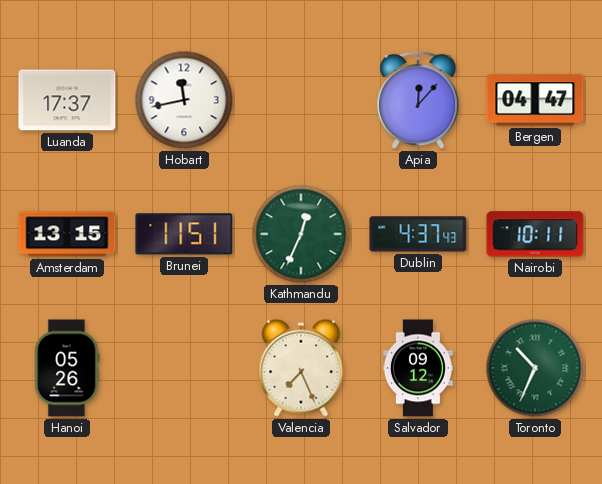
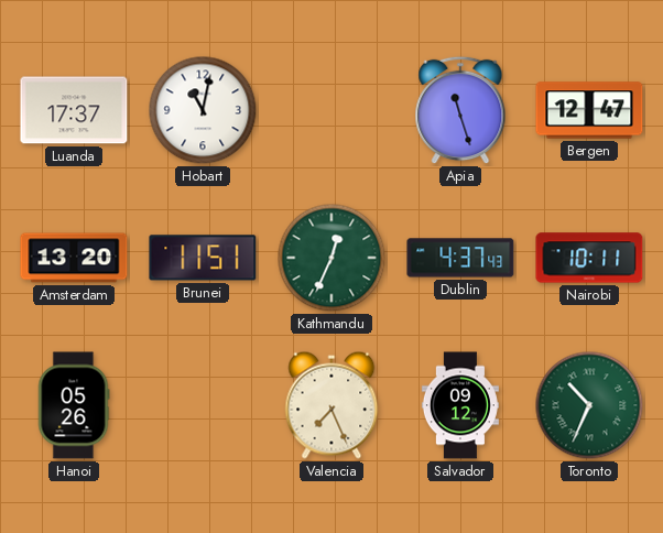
Hobart: 11:43 -> 11:02
Apia: 12:07 -> 11:27
Bergen: 04:47 -> 12:47
Amsterdam: 13:15 -> 13:20
